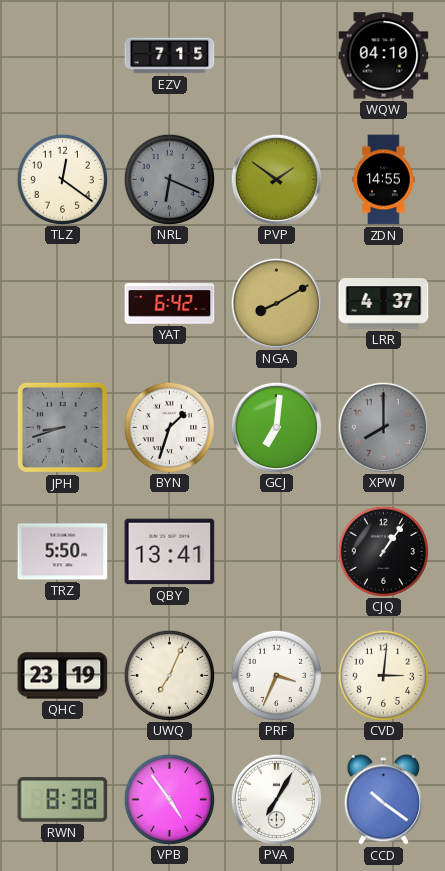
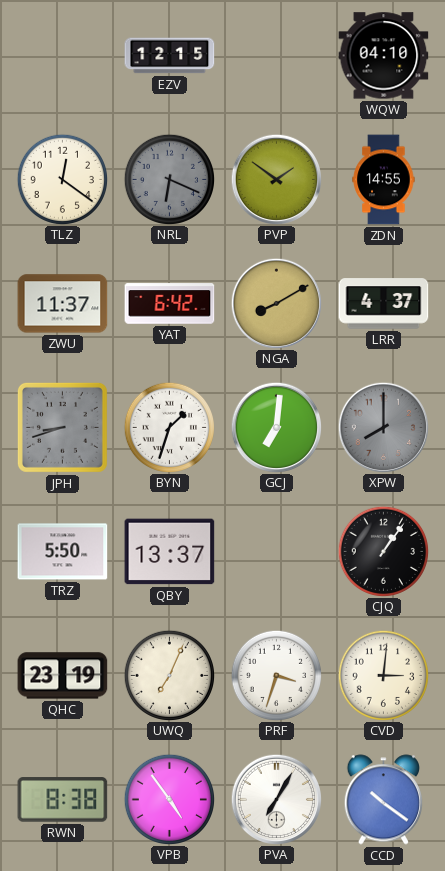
EZV: 7:15 -> 12:15
ZWU: none -> 11:37
QBY: 13:41 -> 13:37
PRF: 3:34 -> 3:33
